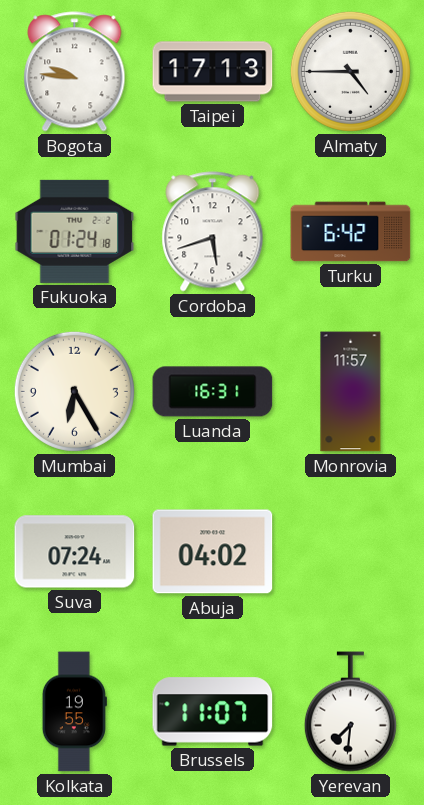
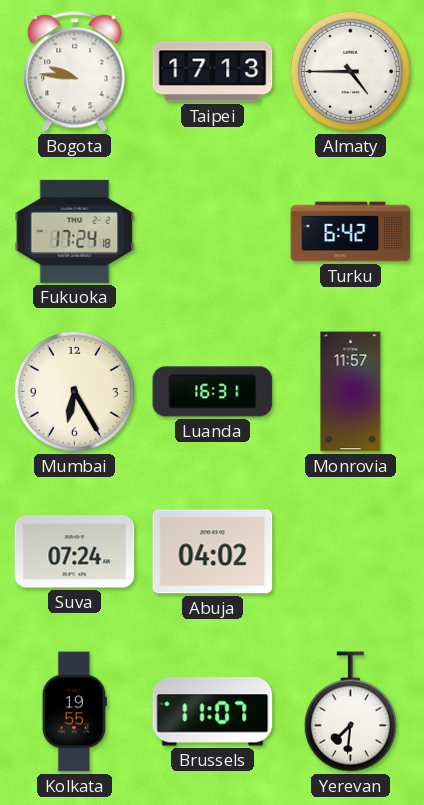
Fukuoka: 01:24 -> 17:24
Cordoba: 5:42 -> none
